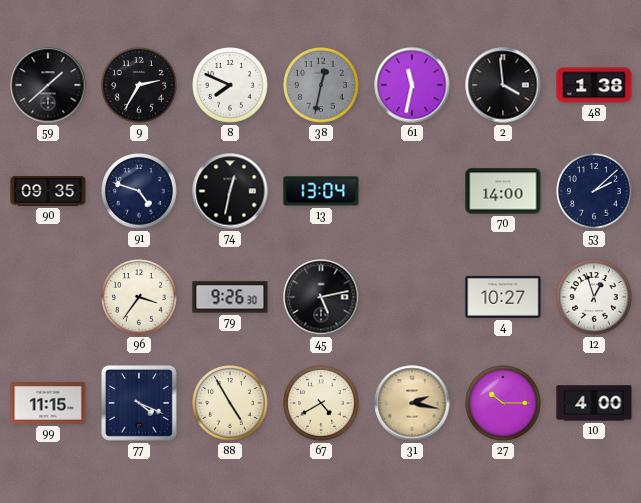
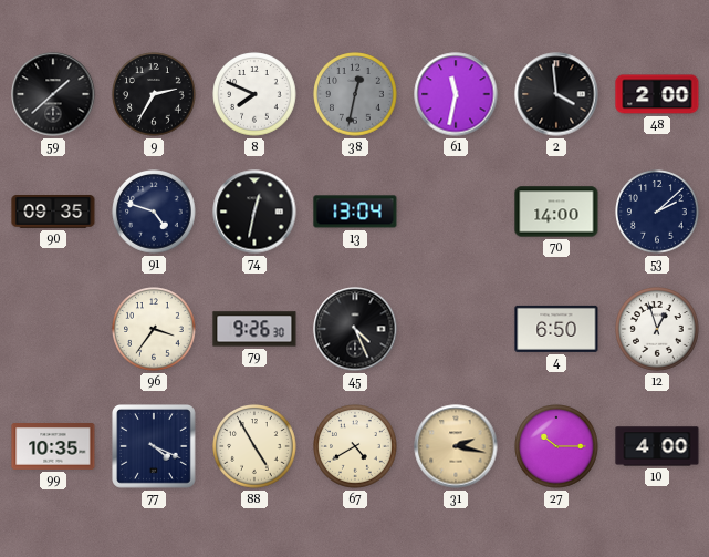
48: 1:38 -> 2:00
45: 5:13 -> 4:26
4: 10:27 -> 6:50
99: 11:15 -> 10:35
